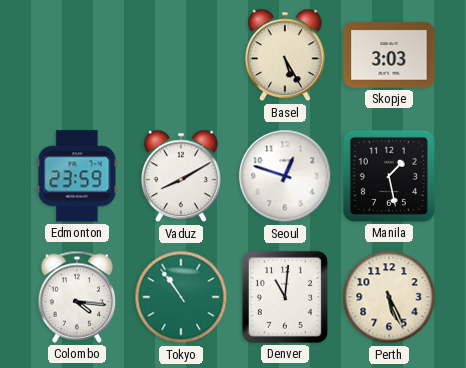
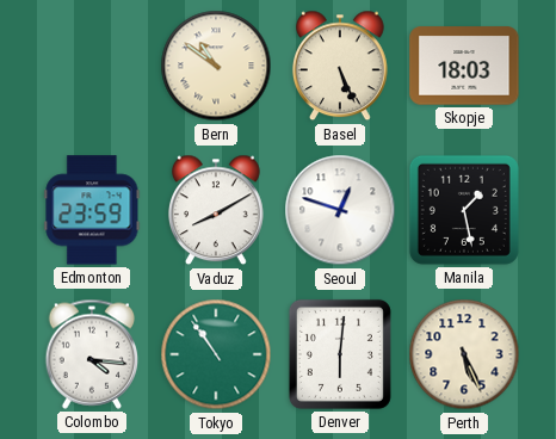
Bern: none -> 10:51
Basel: 5:25 -> 5:26
Skopje: 3:03 -> 18:03
Denver: 11:01 -> 6:01
